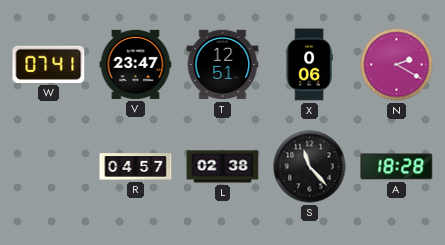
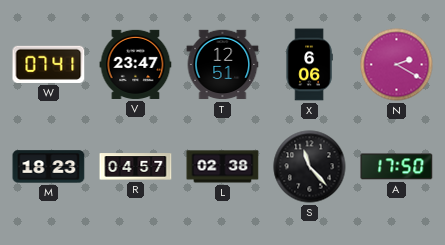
X: 0:06 -> 6:06
M: none -> 18:23
A: 18:28 -> 17:50
